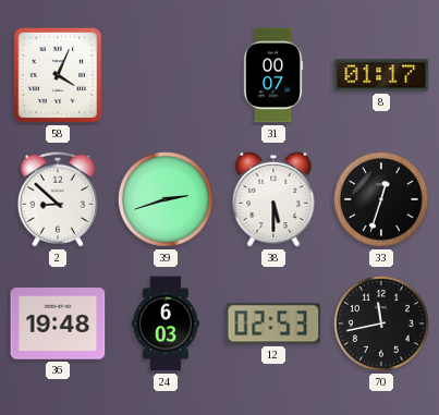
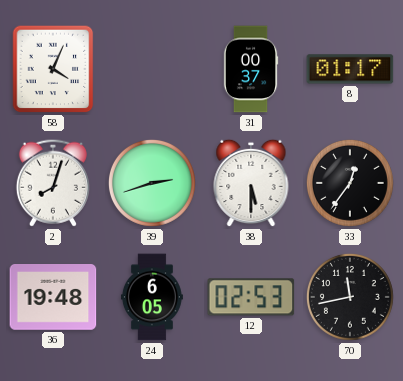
31: 00:07 -> 00:37
2: 8:52 -> 8:03
33: 12:33 -> 12:36
24: 6:03 -> 6:05
